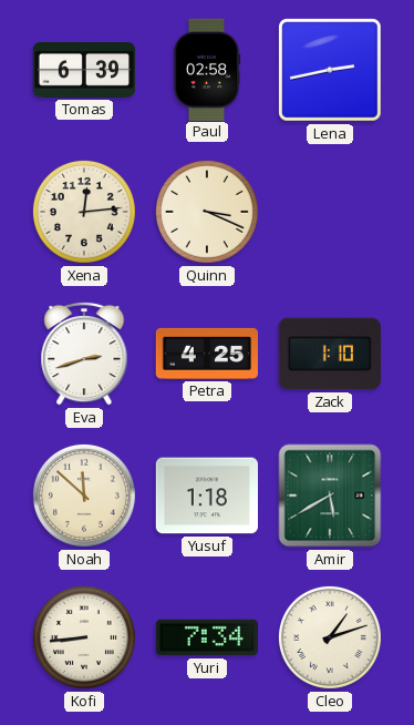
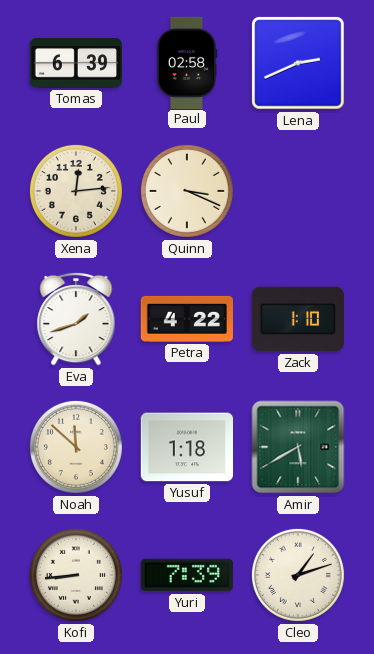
Lena: 2:43 -> 2:41
Eva: 2:42 -> 1:42
Petra: 4:25 -> 4:22
Yuri: 7:34 -> 7:39
